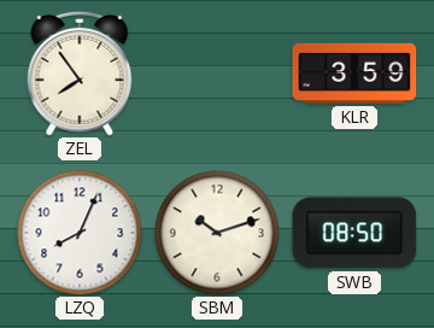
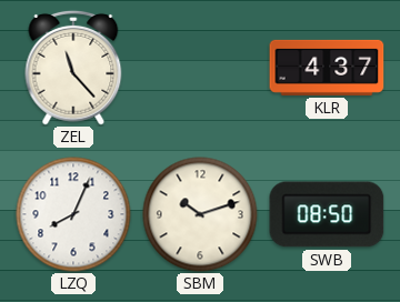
ZEL: 7:54 -> 11:23
KLR: 3:59 -> 4:37
